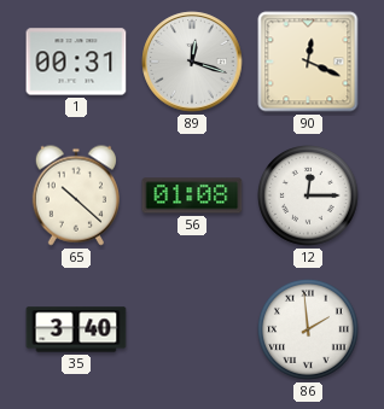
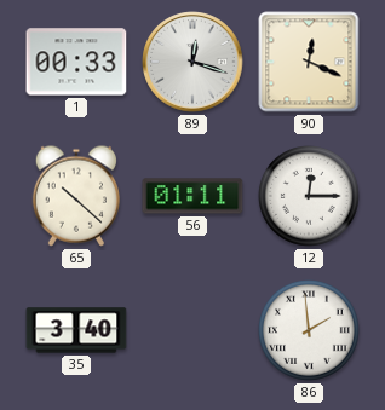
1: 00:31 -> 00:33
56: 01:08 -> 01:11
